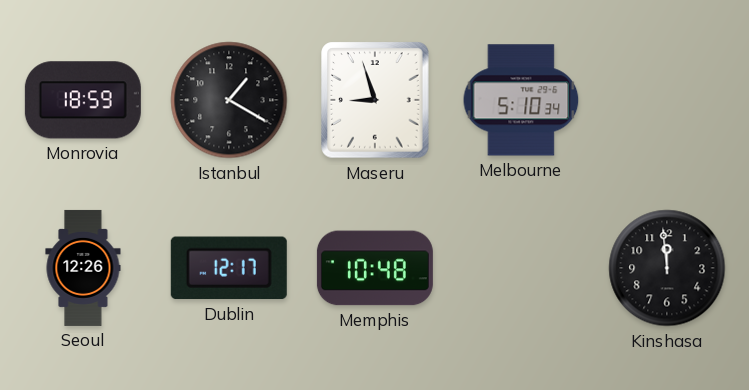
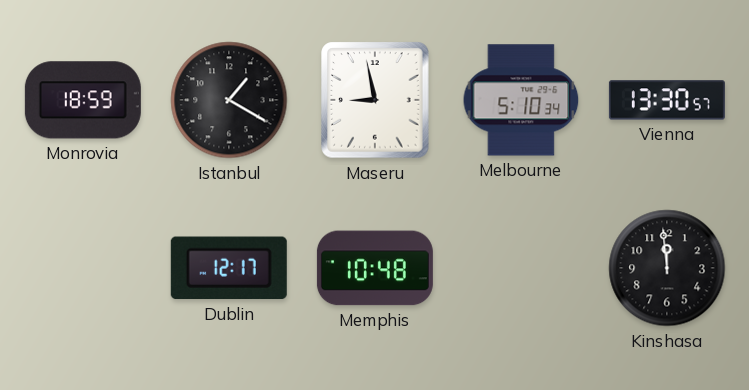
Maseru: 8:57 -> 8:58
Vienna: none -> 13:30
Seoul: 12:26 -> none
